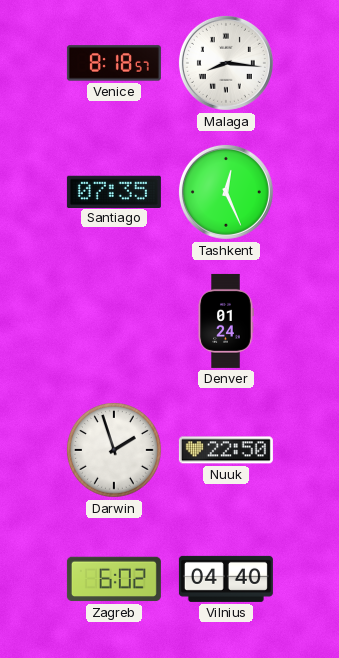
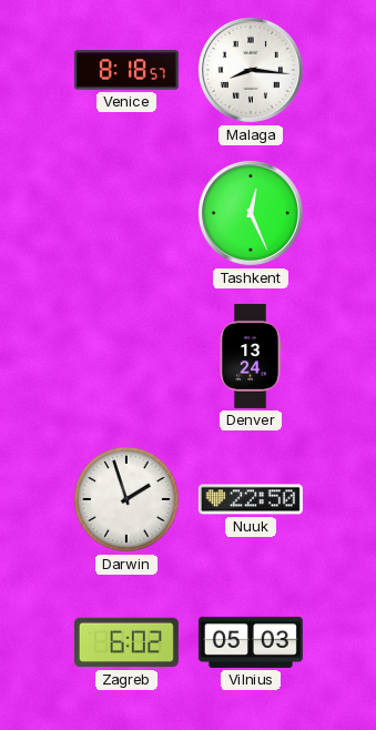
Santiago: 07:35 -> none
Denver: 01:24 -> 13:24
Vilnius: 04:40 -> 05:03
